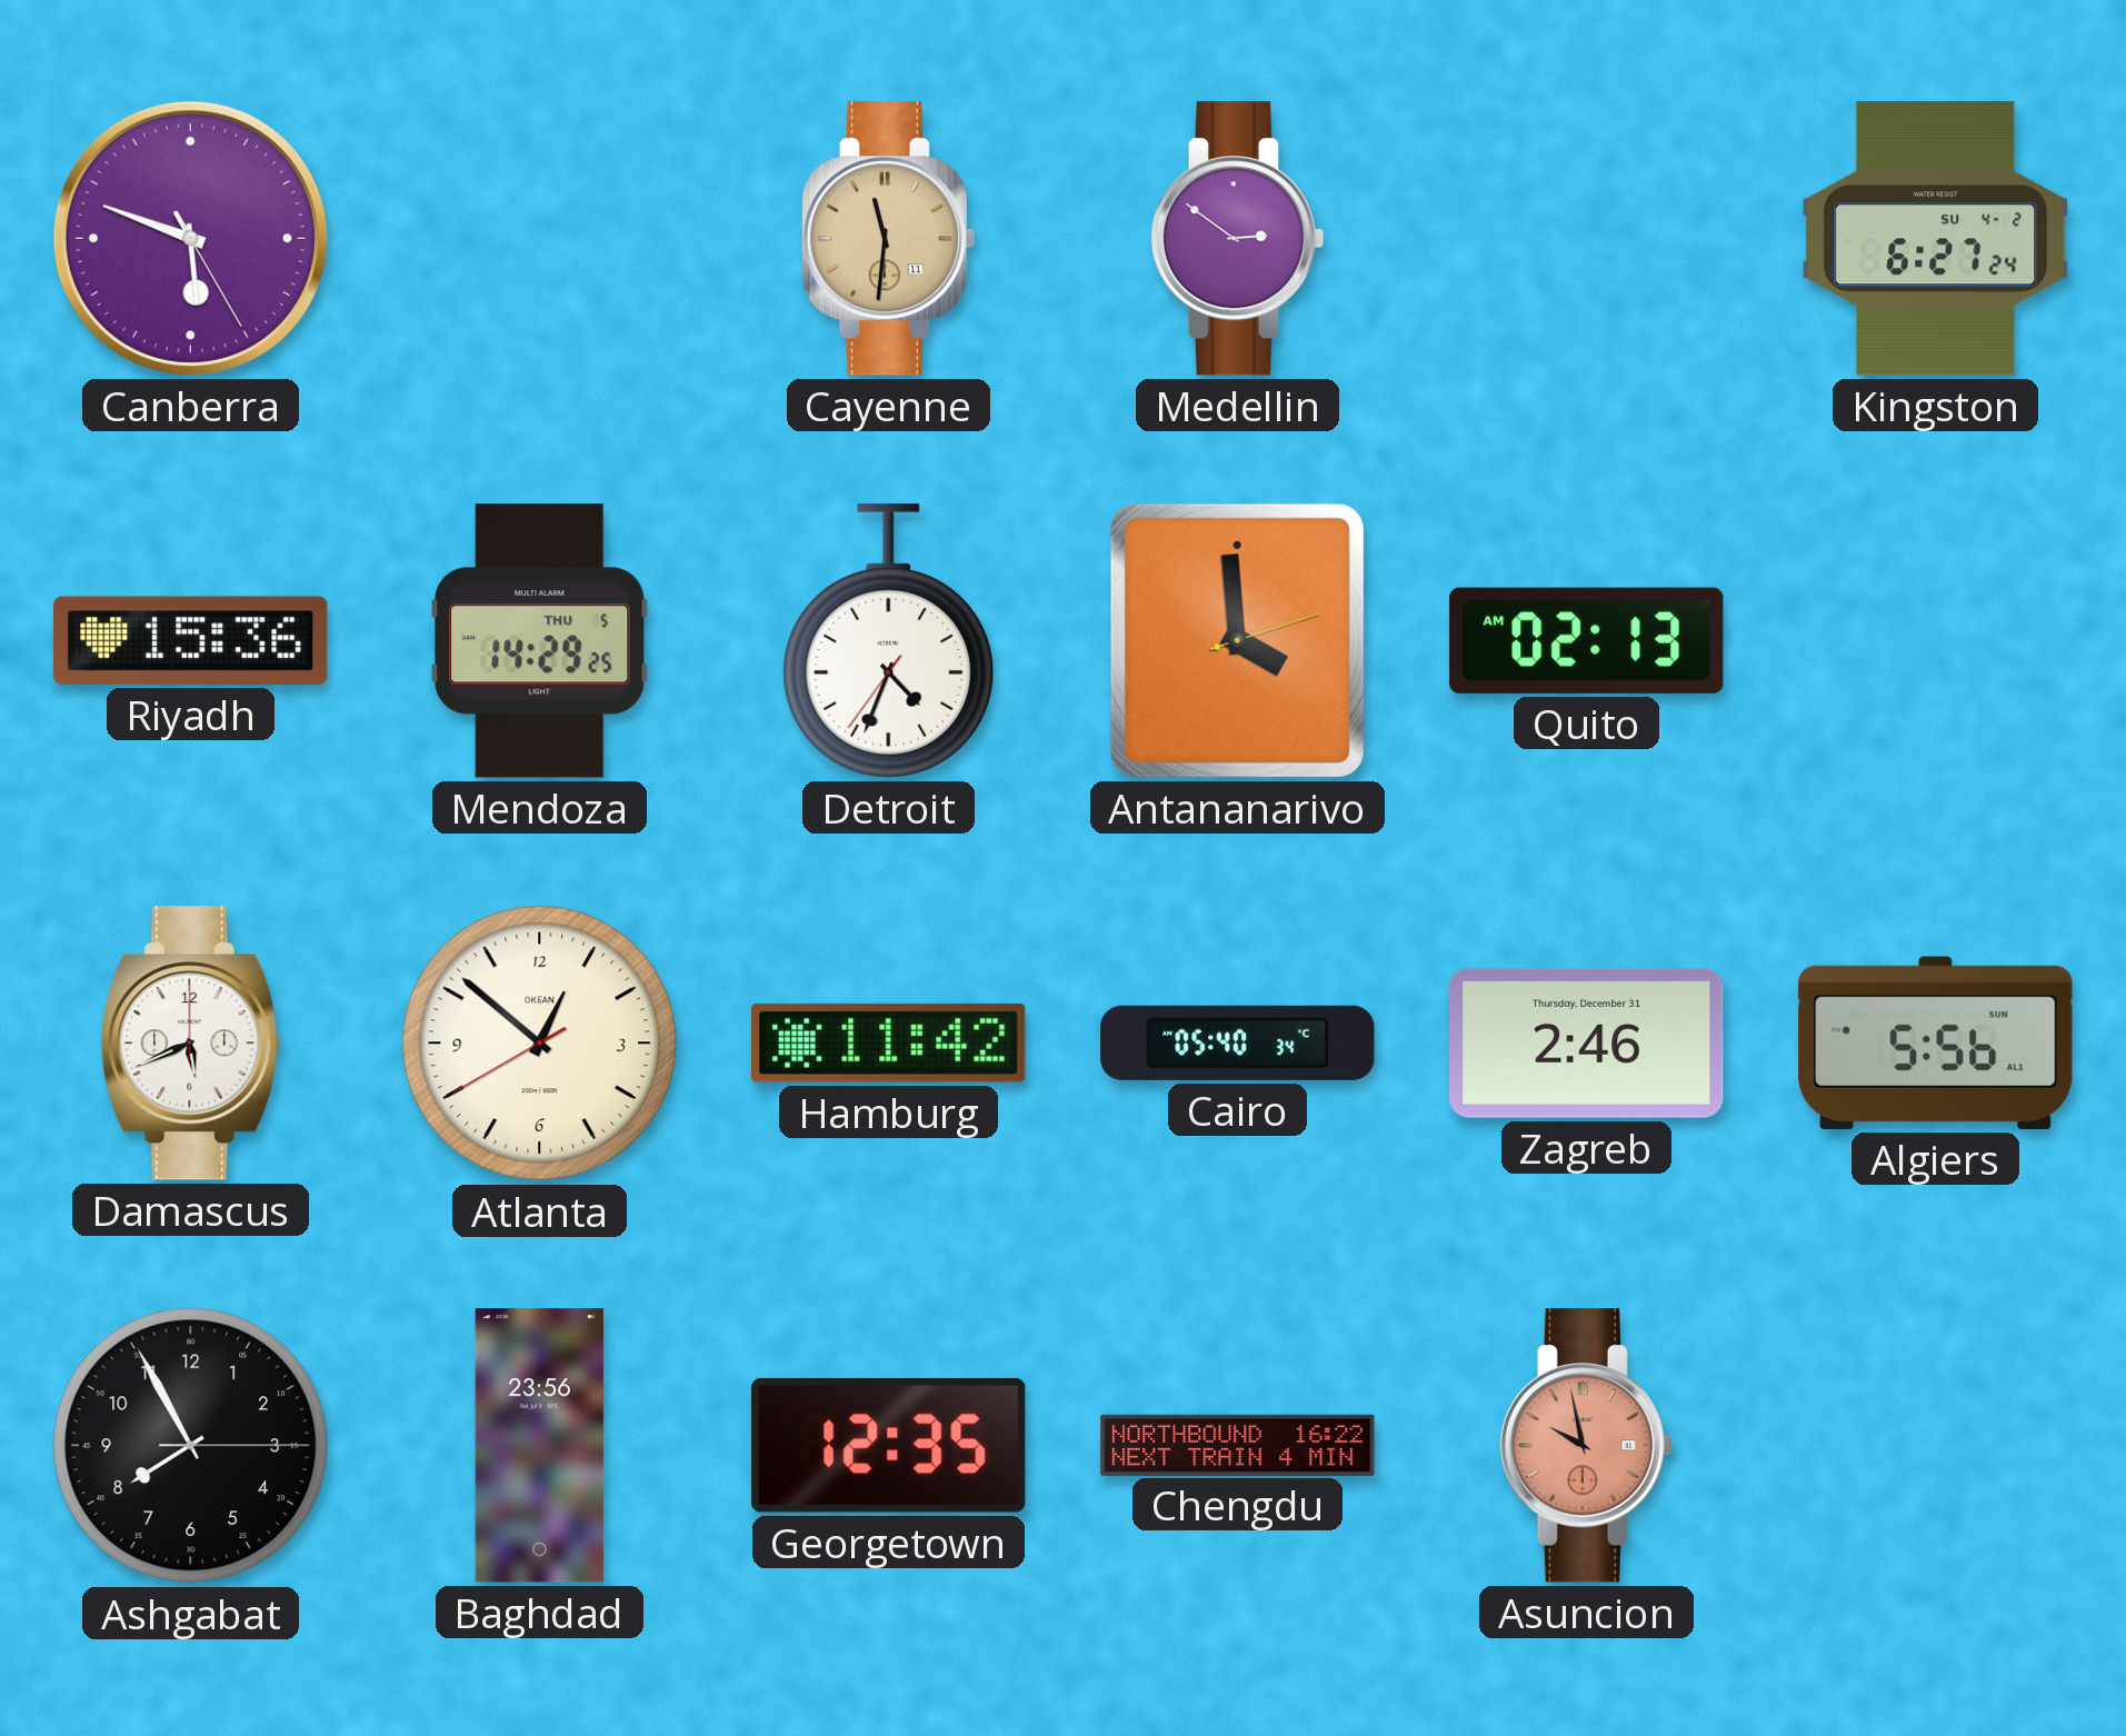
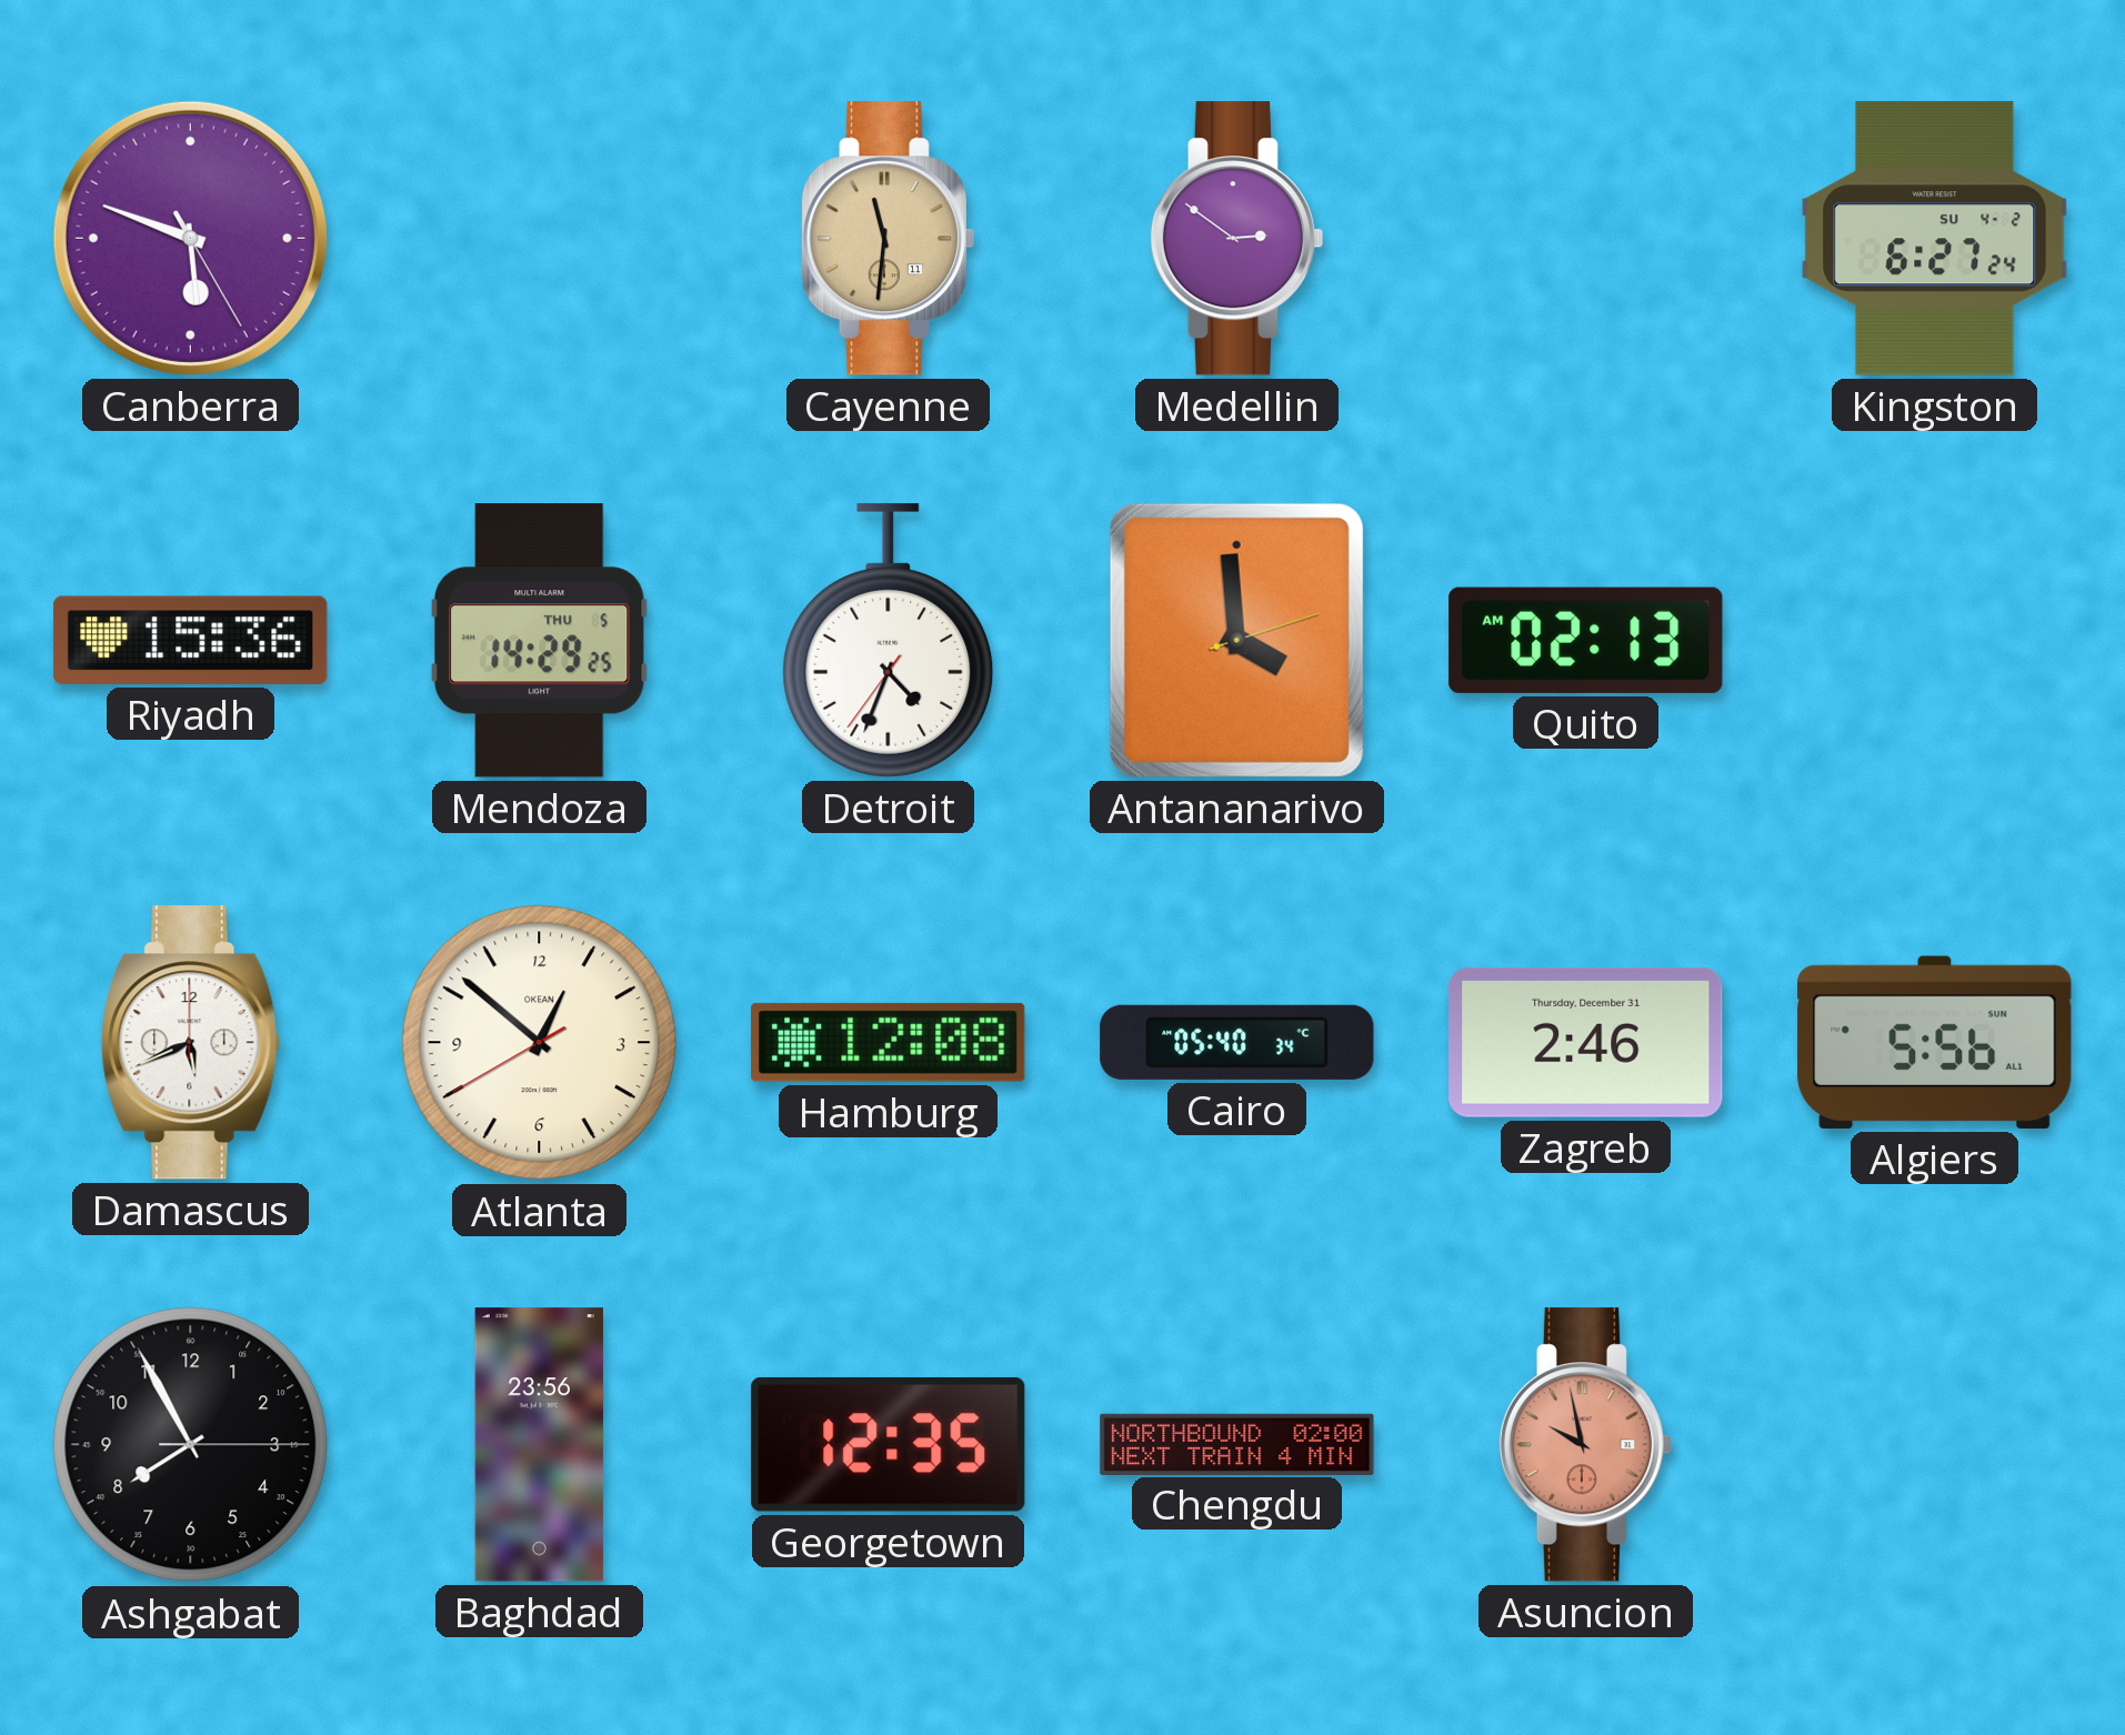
Hamburg: 11:42 -> 12:08
Chengdu: 16:22 -> 02:00
